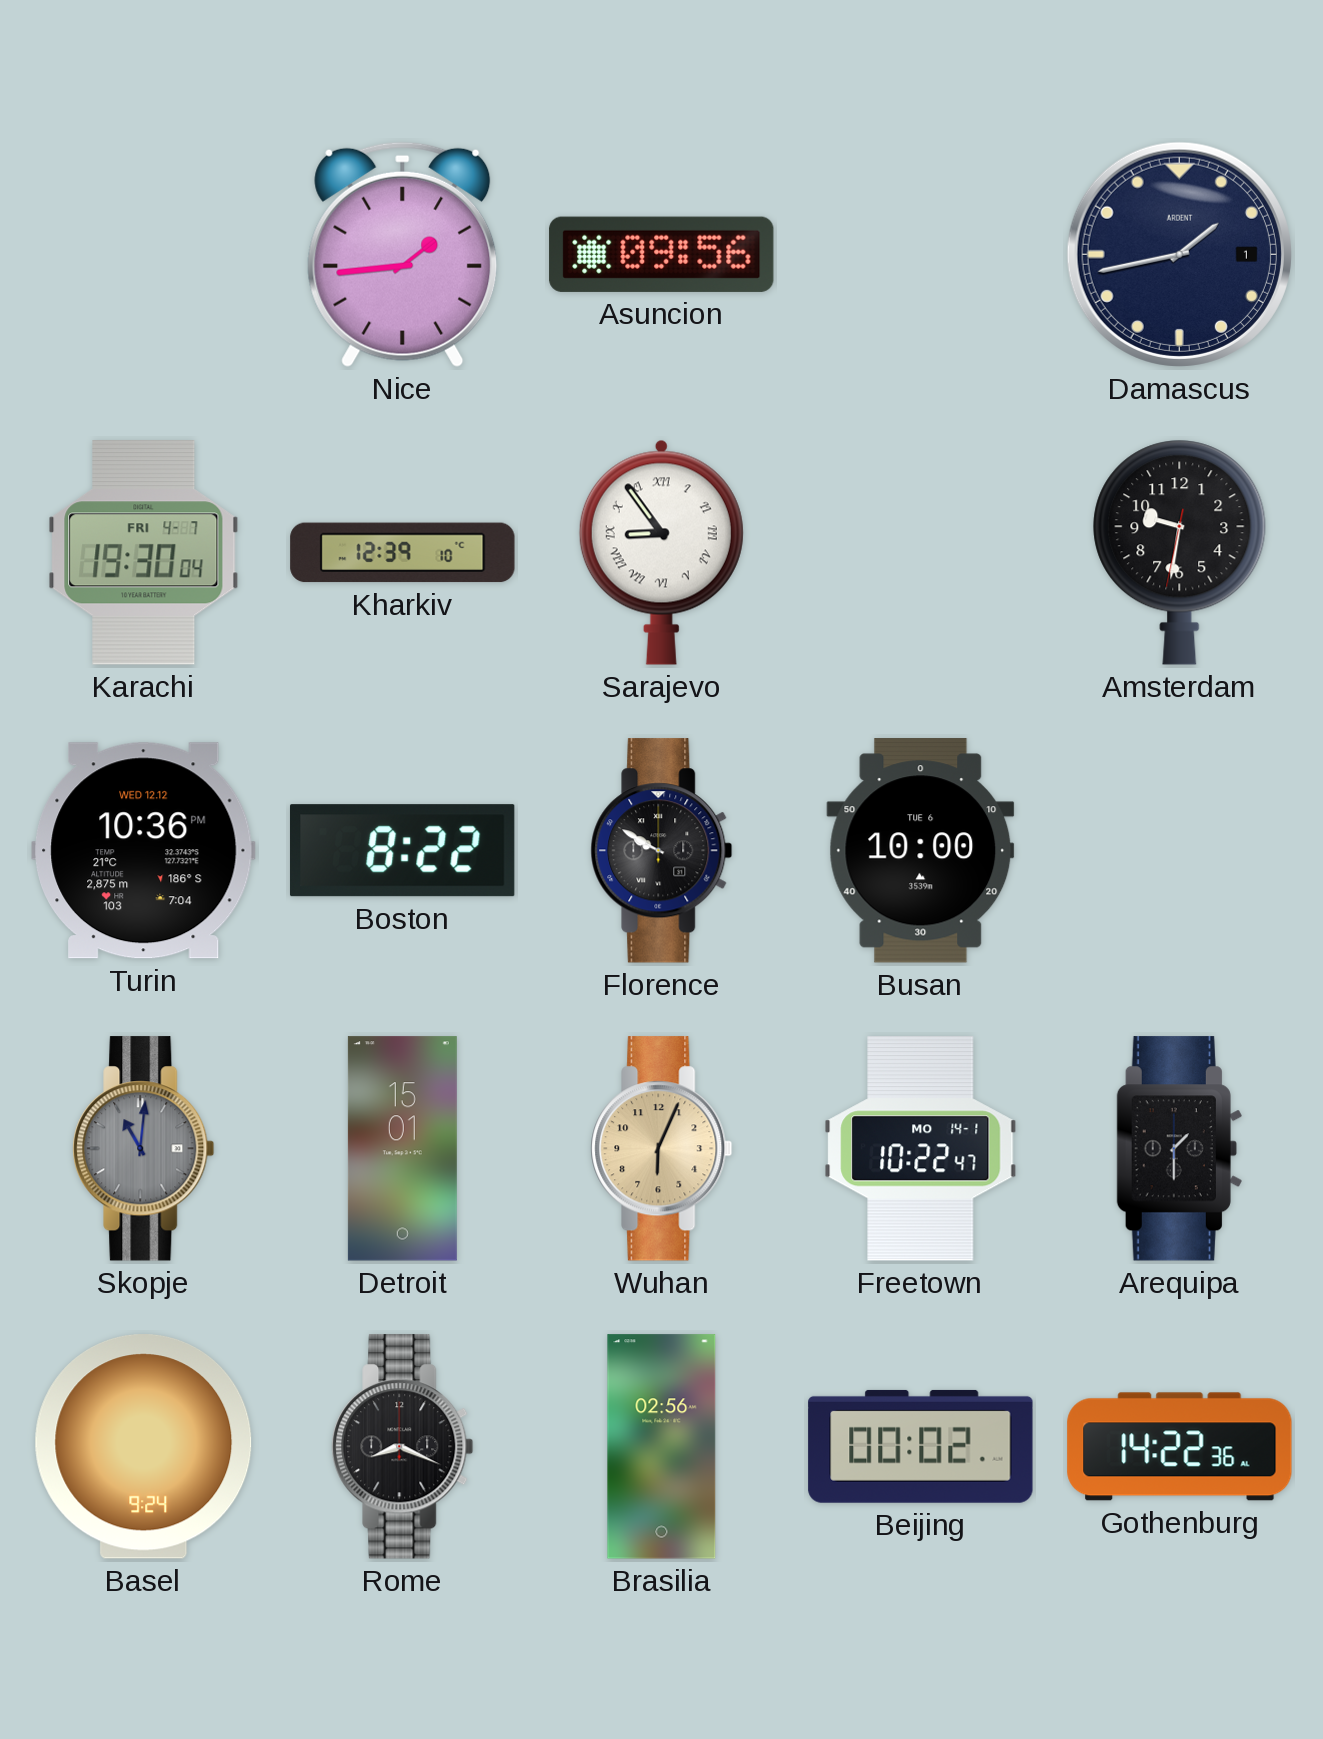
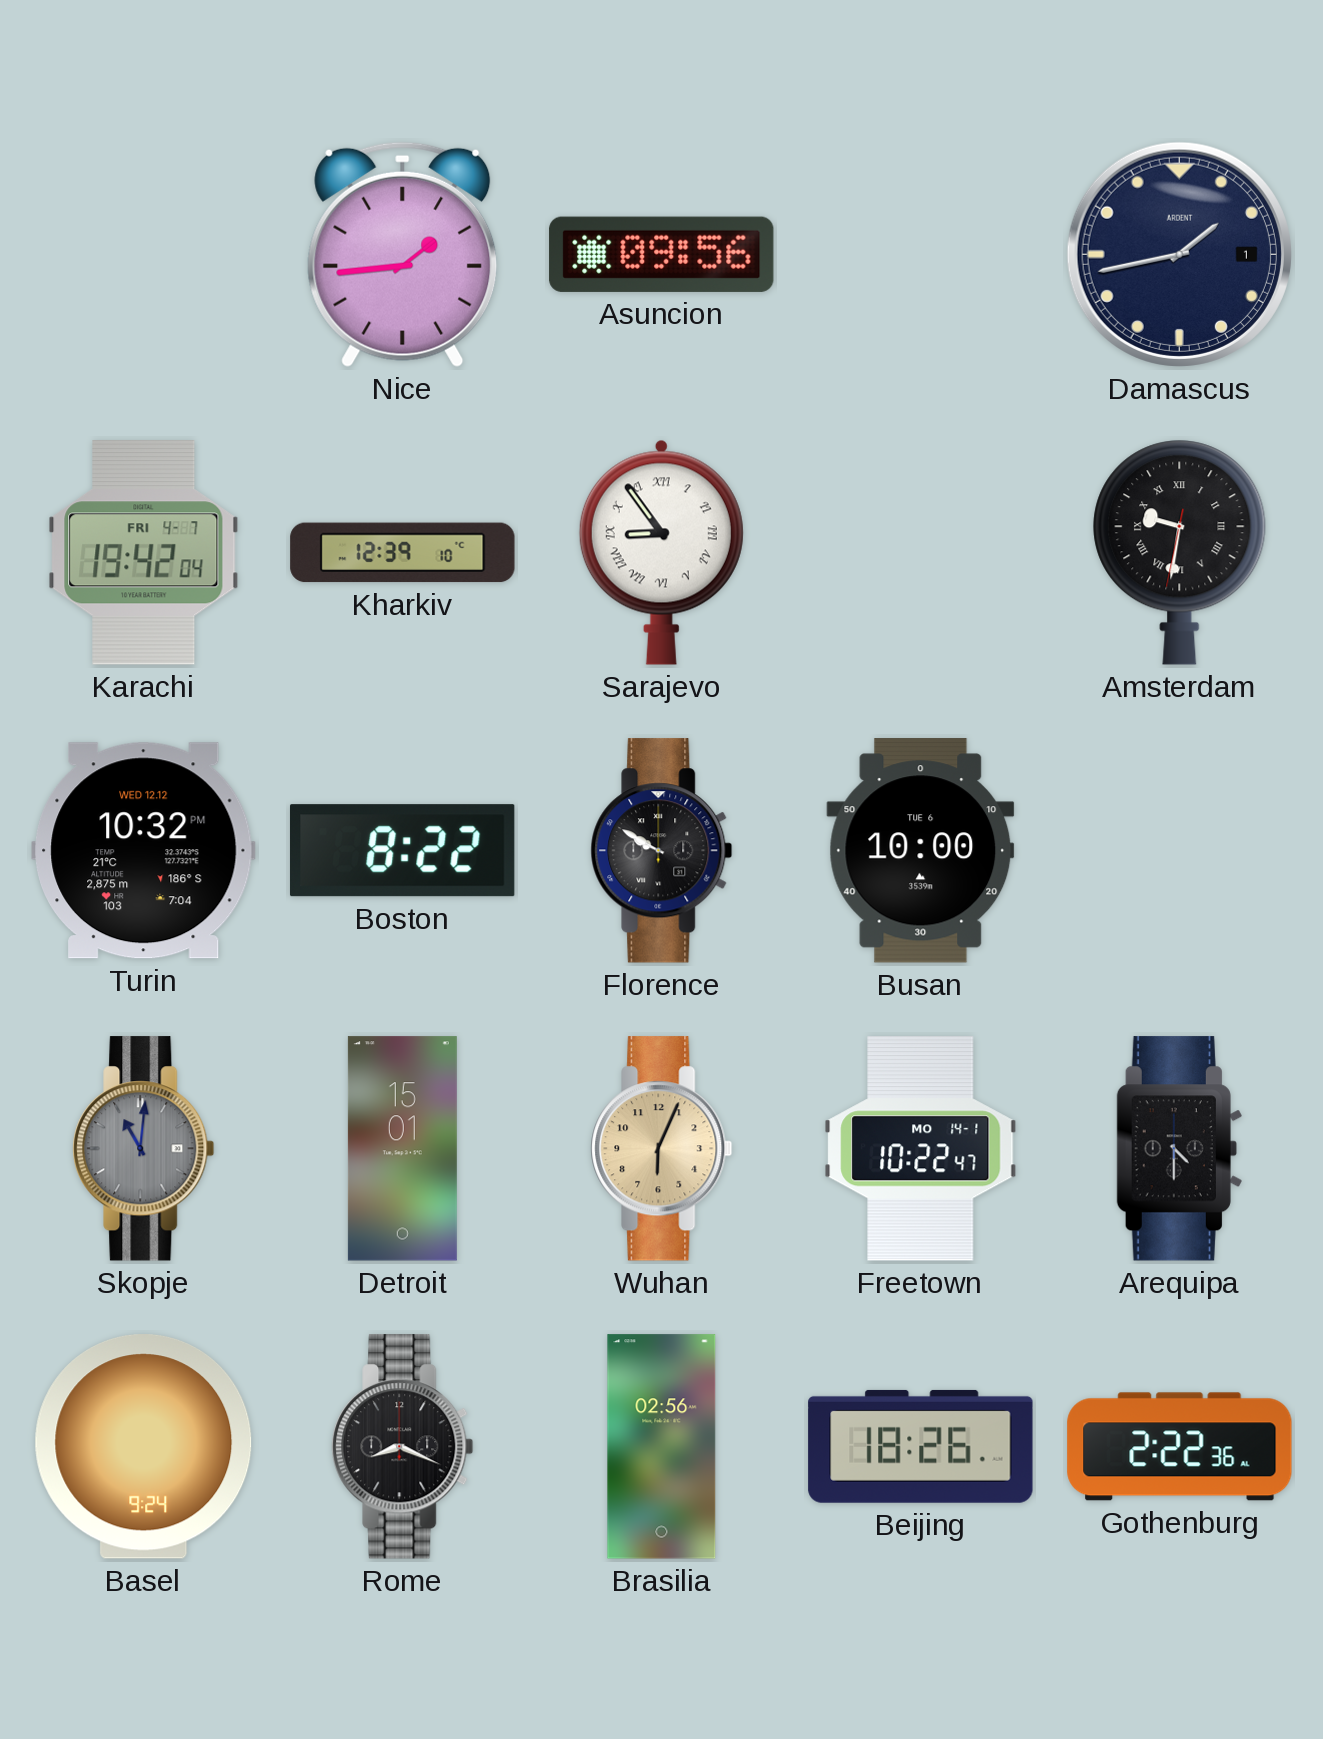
Karachi: 19:30 -> 19:42
Amsterdam numerals: Arabic -> Roman
Turin: 10:36 -> 10:32
Arequipa: 1:30 -> 4:30
Beijing: 00:02 -> 18:26
Gothenburg: 14:22 -> 2:22
